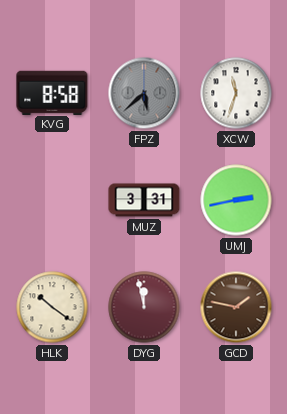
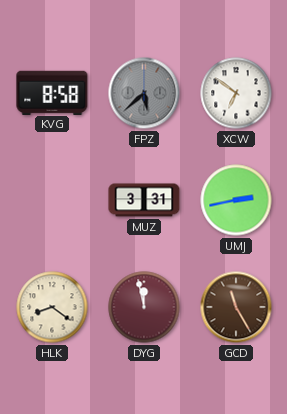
XCW: 11:33 -> 6:51
HLK: 10:21 -> 8:21
GCD: 1:47 -> 11:25
